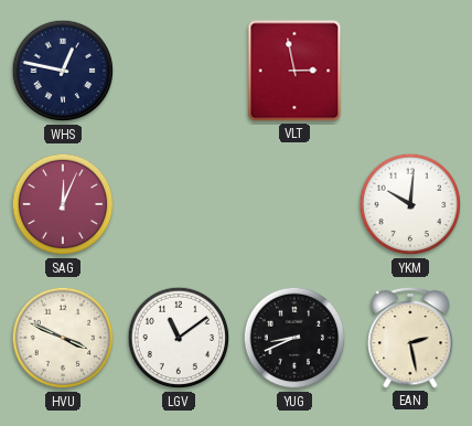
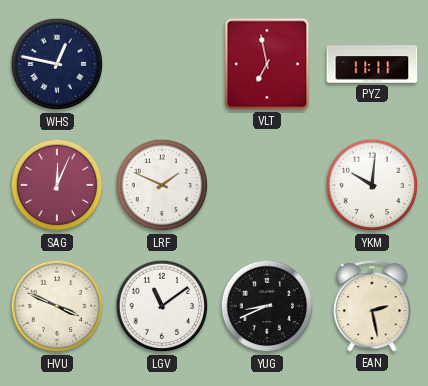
VLT: 2:58 -> 6:58
PYZ: none -> 11:11
LRF: none -> 1:49
